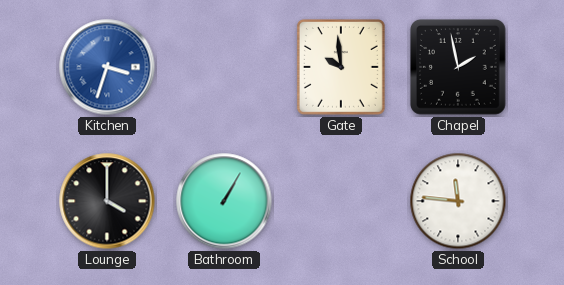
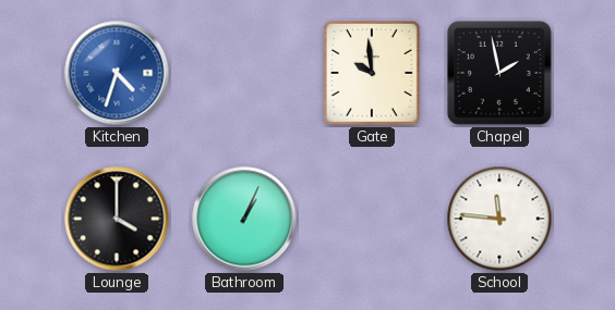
Kitchen: 3:33 -> 4:33
Bathroom: 1:05 -> 1:04
